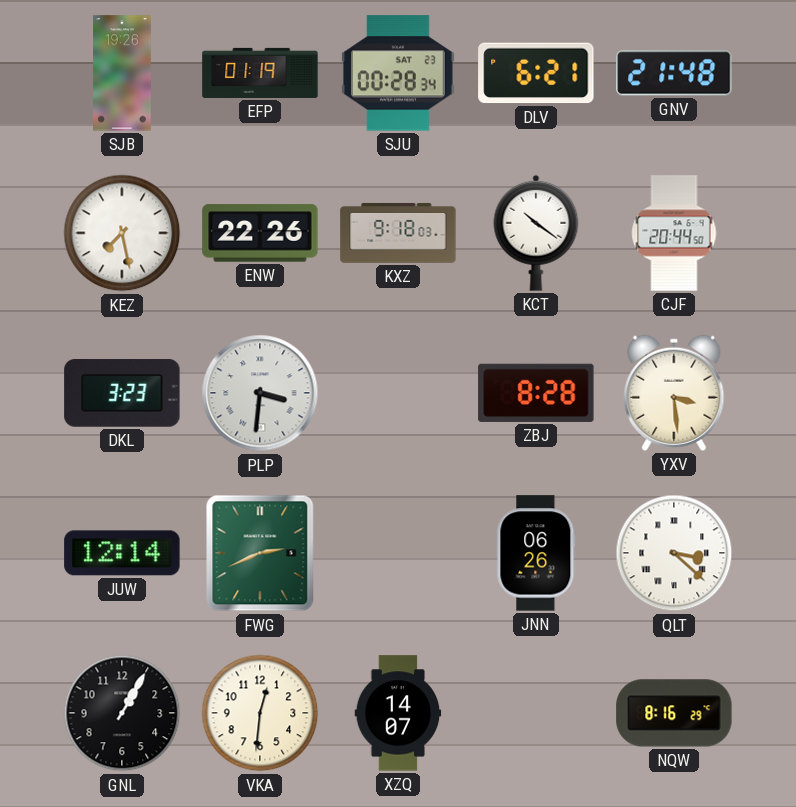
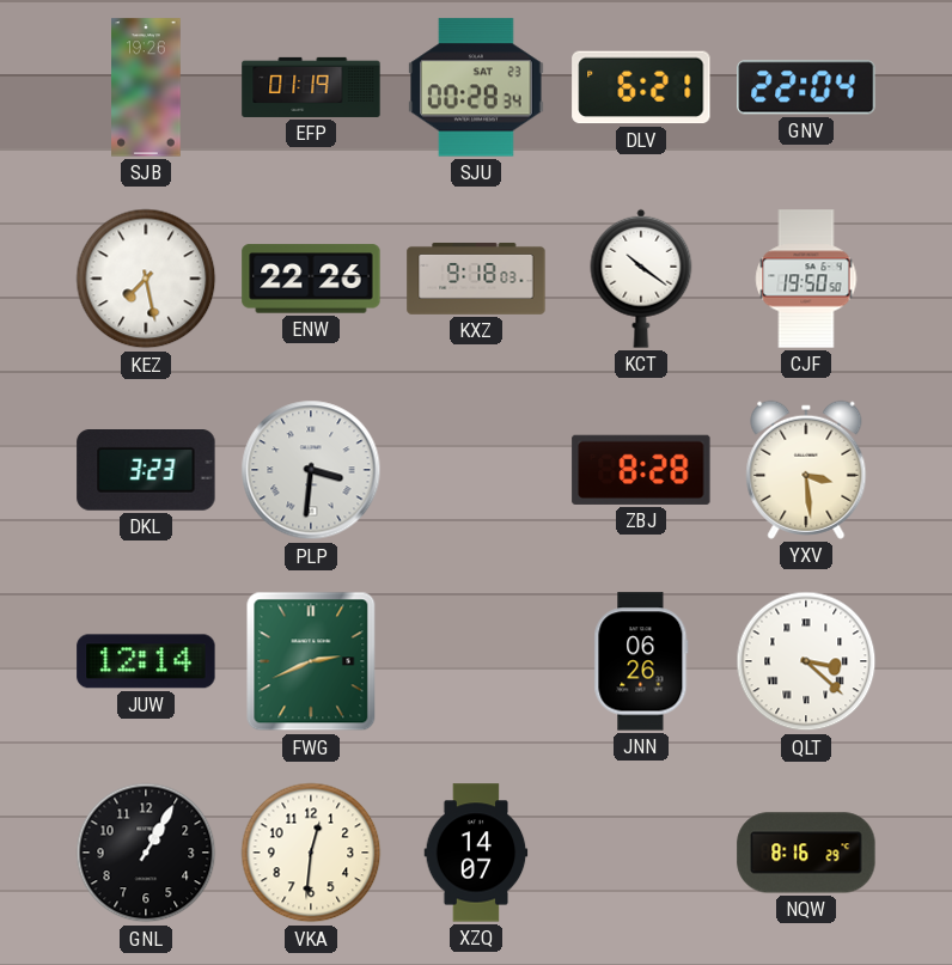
GNV: 21:48 -> 22:04
CJF: 20:44 -> 19:50
